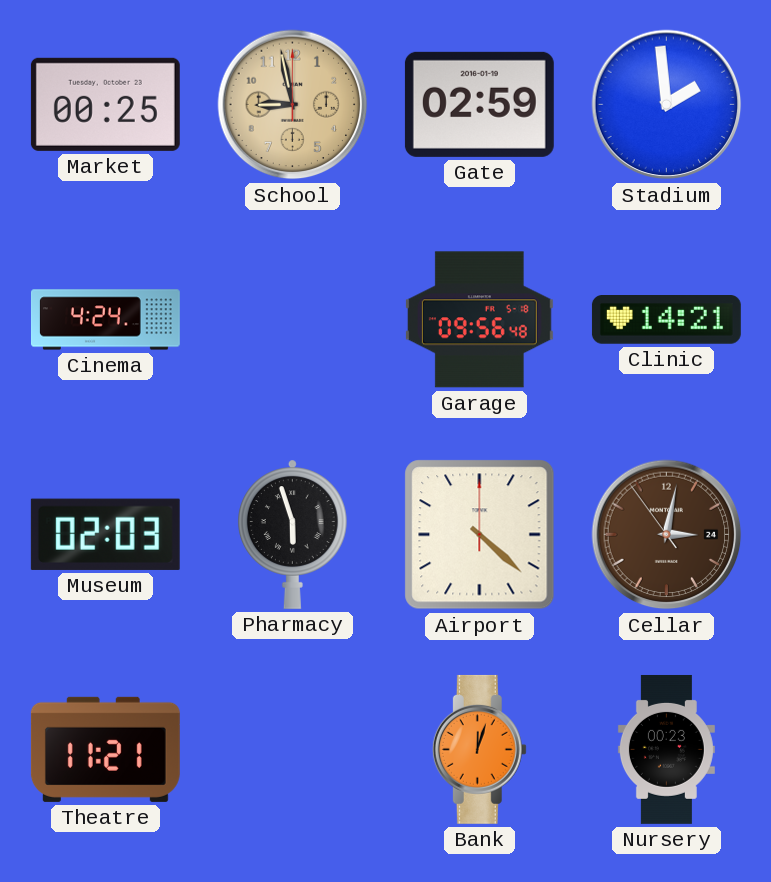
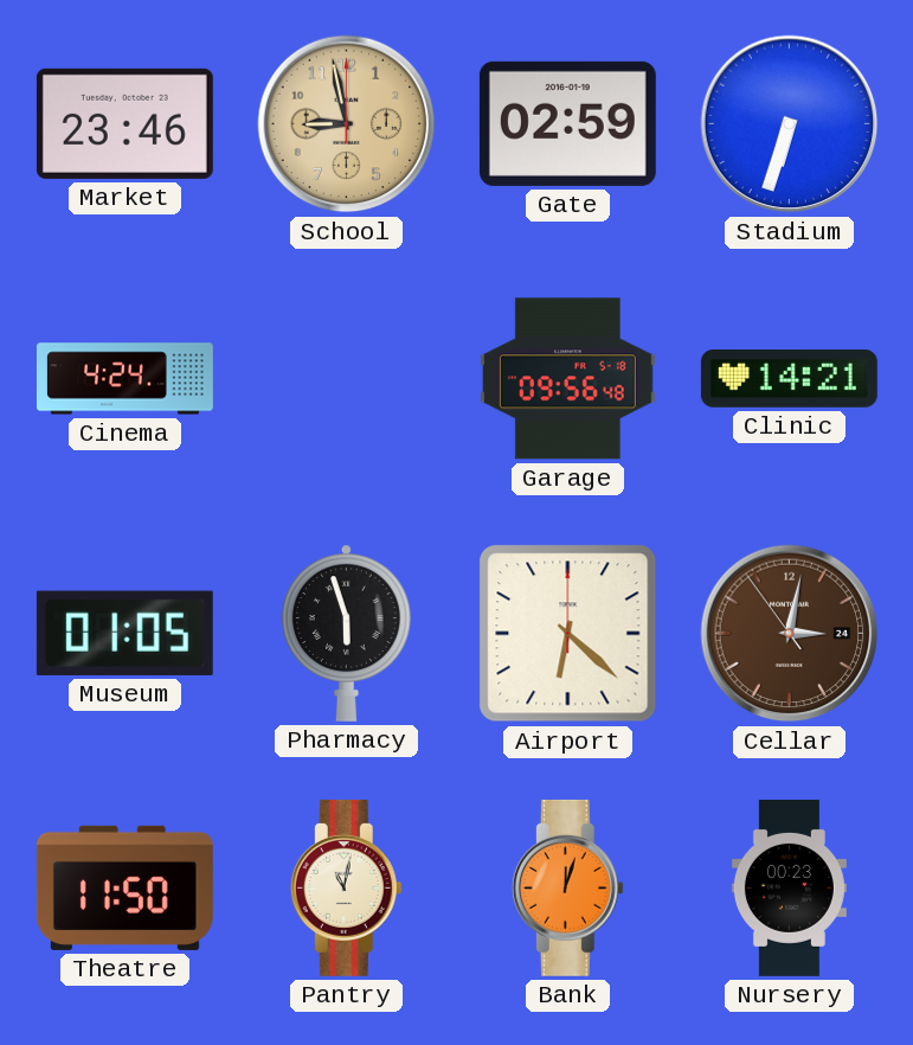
Market: 00:25 -> 23:46
Stadium: 1:59 -> 6:33
Museum: 02:03 -> 01:05
Airport: 4:22 -> 6:22
Theatre: 11:21 -> 11:50
Pantry: none -> 11:02
